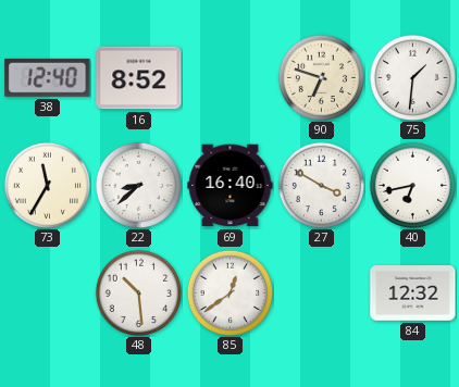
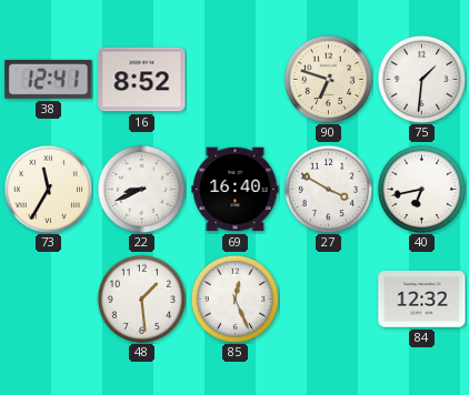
38: 12:40 -> 12:41
22: 8:38 -> 8:41
48: 10:29 -> 1:29
85: 12:39 -> 12:26
